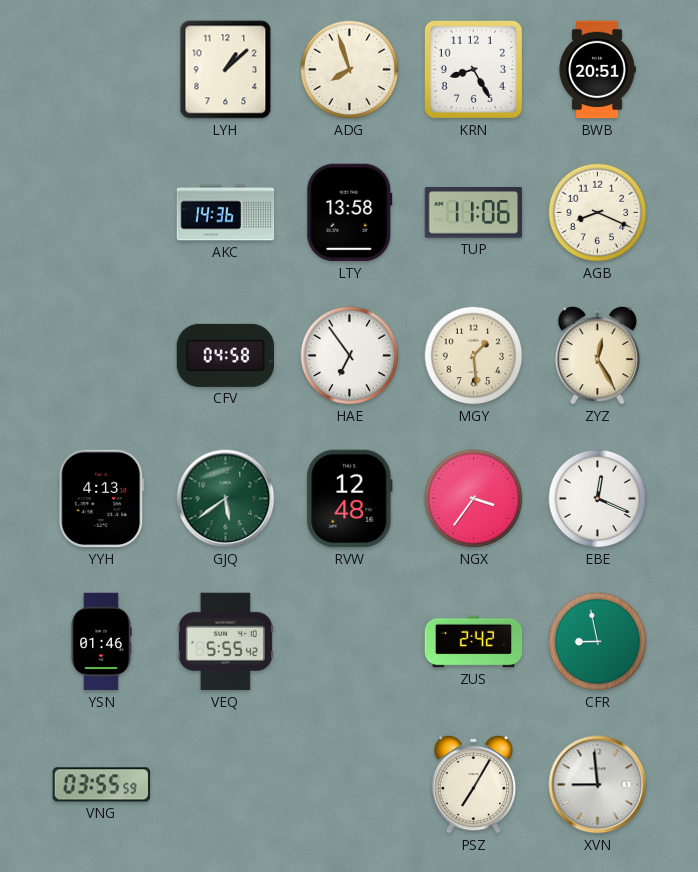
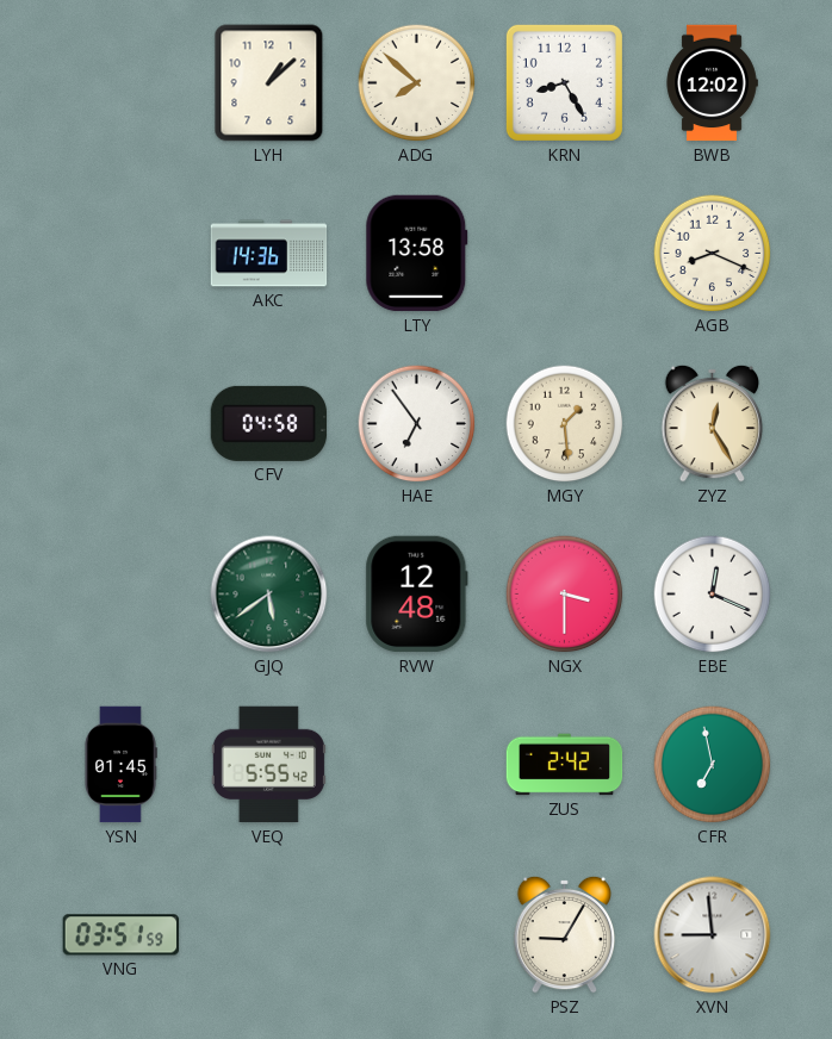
ADG: 7:57 -> 7:52
BWB: 20:51 -> 12:02
TUP: 11:06 -> none
YYH: 4:13 -> none
NGX: 3:36 -> 3:30
YSN: 01:46 -> 01:45
CFR: 8:58 -> 6:58
VNG: 03:55 -> 03:51
PSZ: 7:05 -> 9:05
